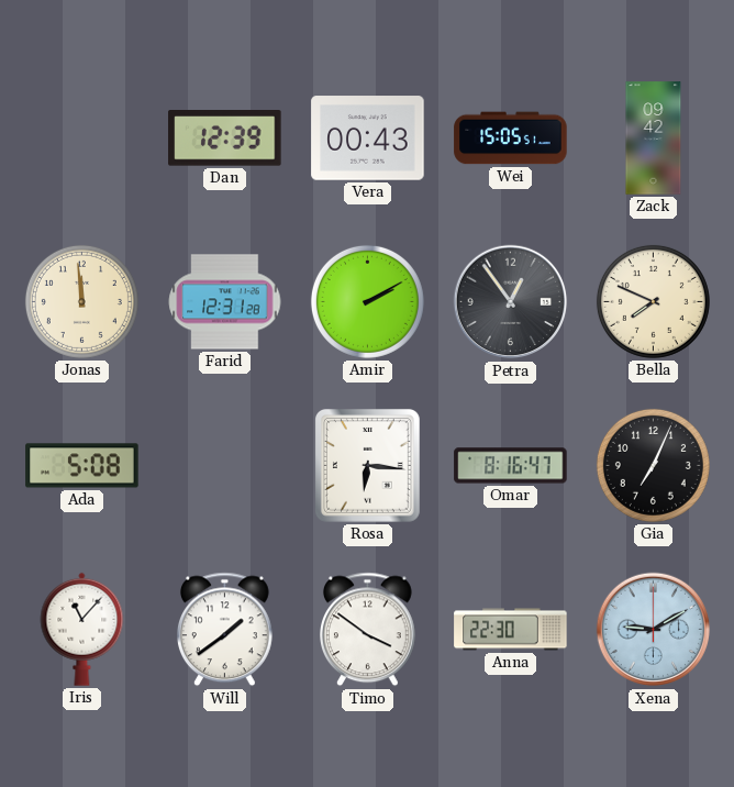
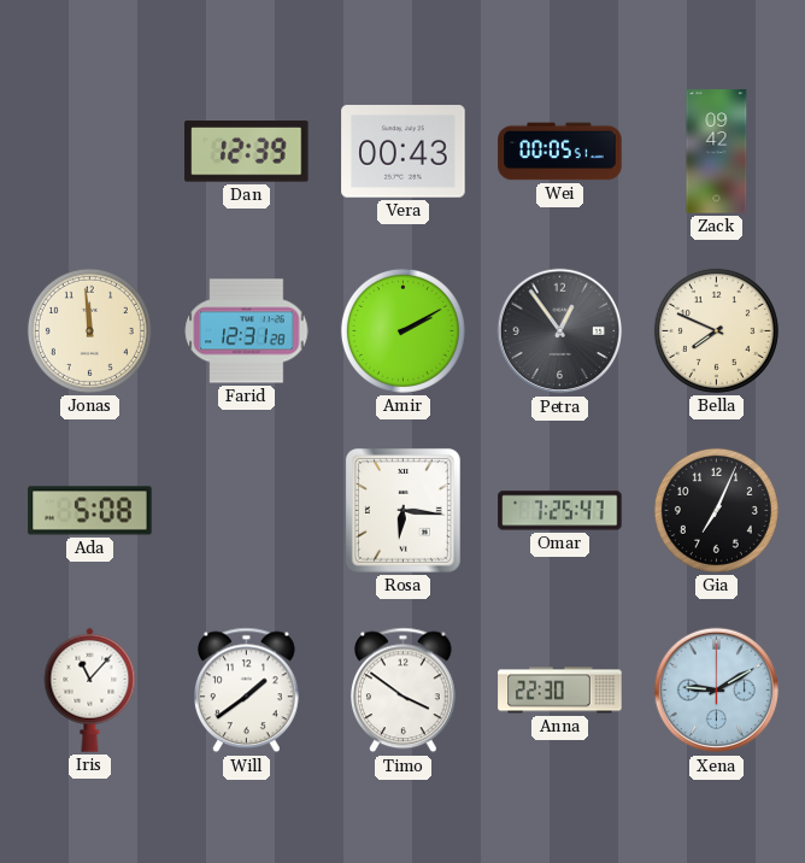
Wei: 15:05 -> 00:05
Omar: 8:16 -> 7:25
